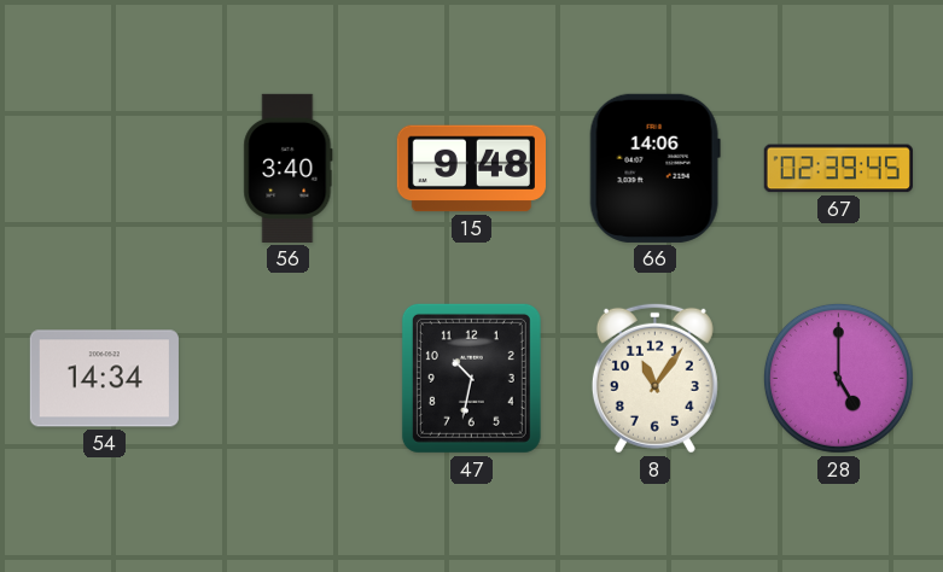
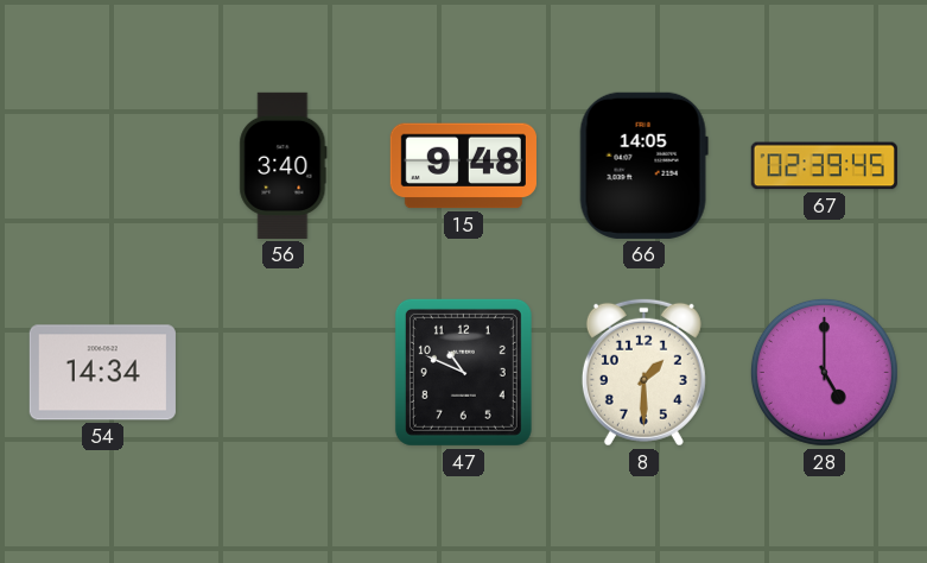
66: 14:06 -> 14:05
47: 10:32 -> 10:49
8: 11:06 -> 1:30
